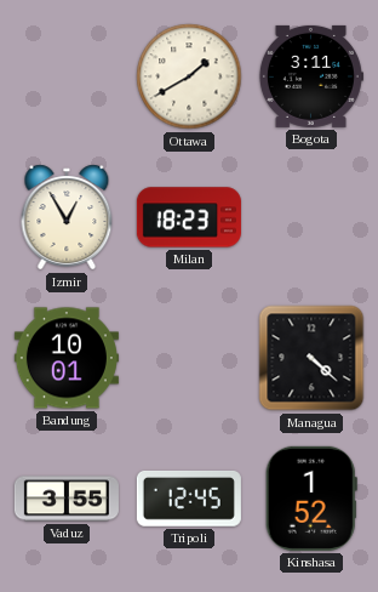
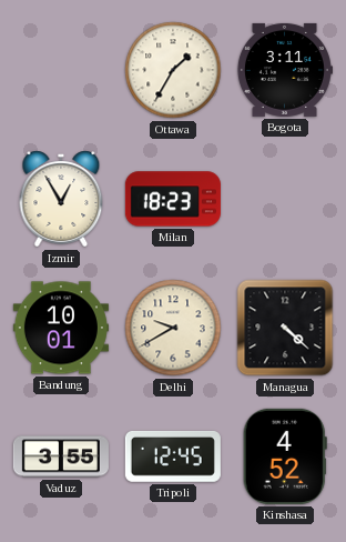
Ottawa: 1:40 -> 1:35
Delhi: none -> 9:40
Kinshasa: 1:52 -> 4:52
